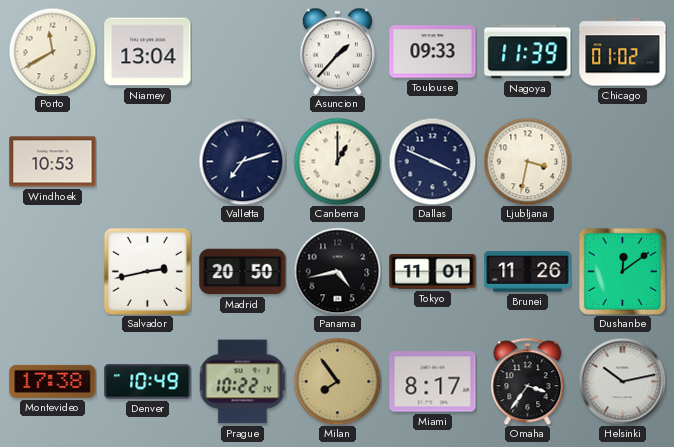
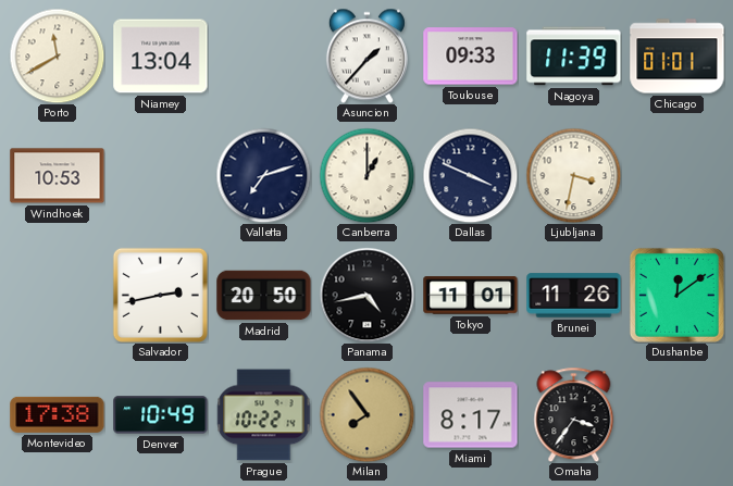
Chicago: 01:02 -> 01:01
Helsinki: 10:13 -> none
